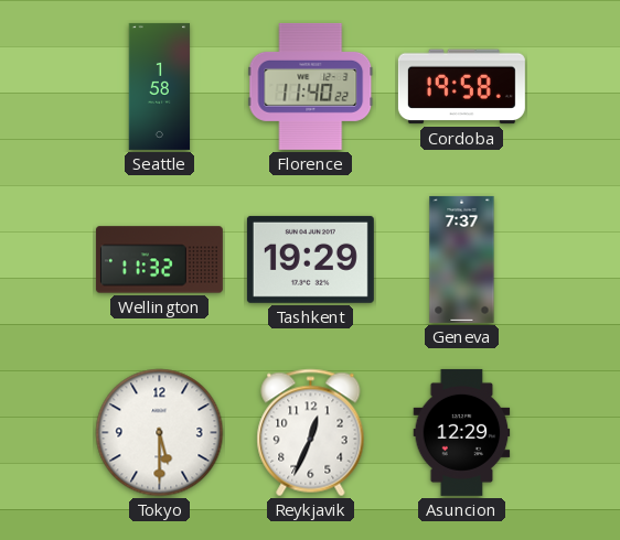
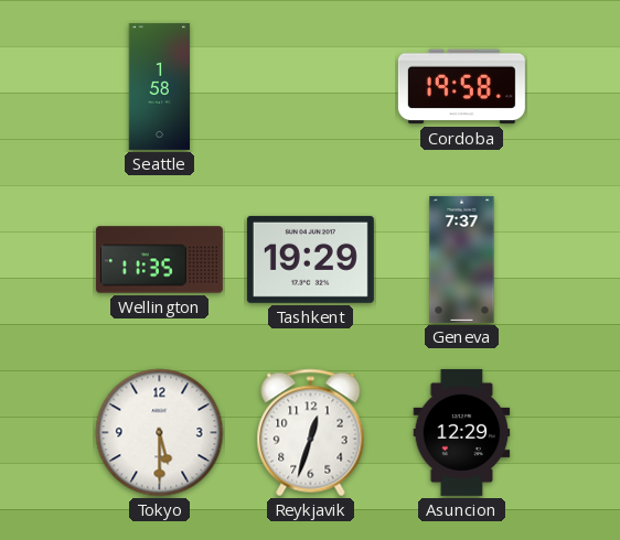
Florence: 11:40 -> none
Wellington: 11:32 -> 11:35
Reykjavik: 12:34 -> 12:33
